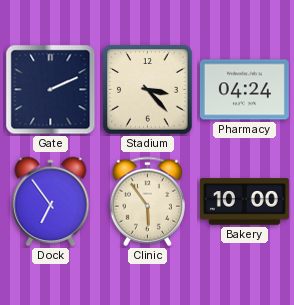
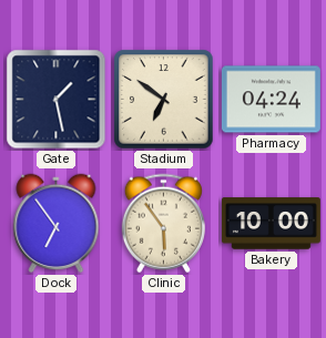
Gate: 2:11 -> 1:28
Stadium: 3:23 -> 6:51
